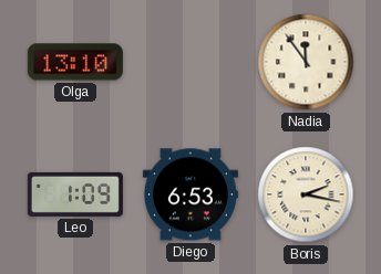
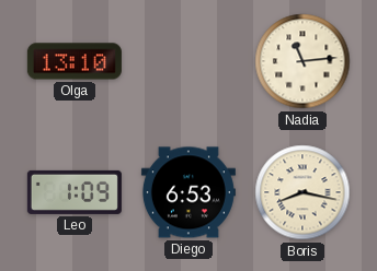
Nadia: 11:54 -> 11:14
Boris: 2:17 -> 8:17
